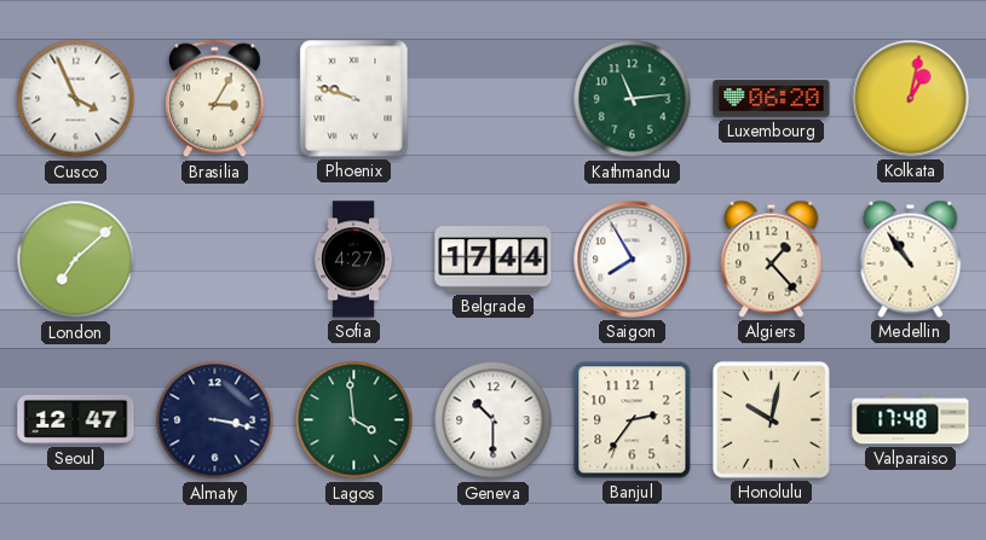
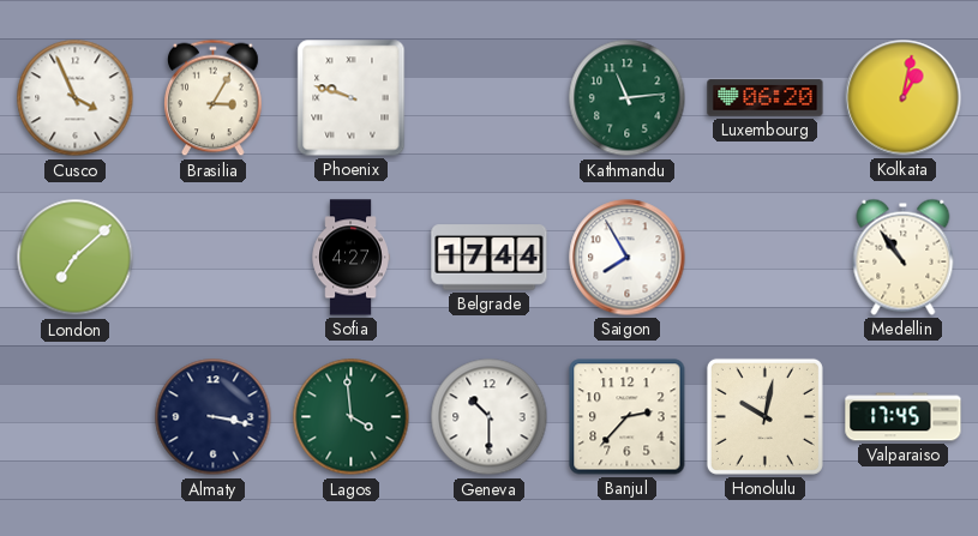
Algiers: 1:23 -> none
Seoul: 12:47 -> none
Banjul: 2:36 -> 2:37
Valparaiso: 17:48 -> 17:45
